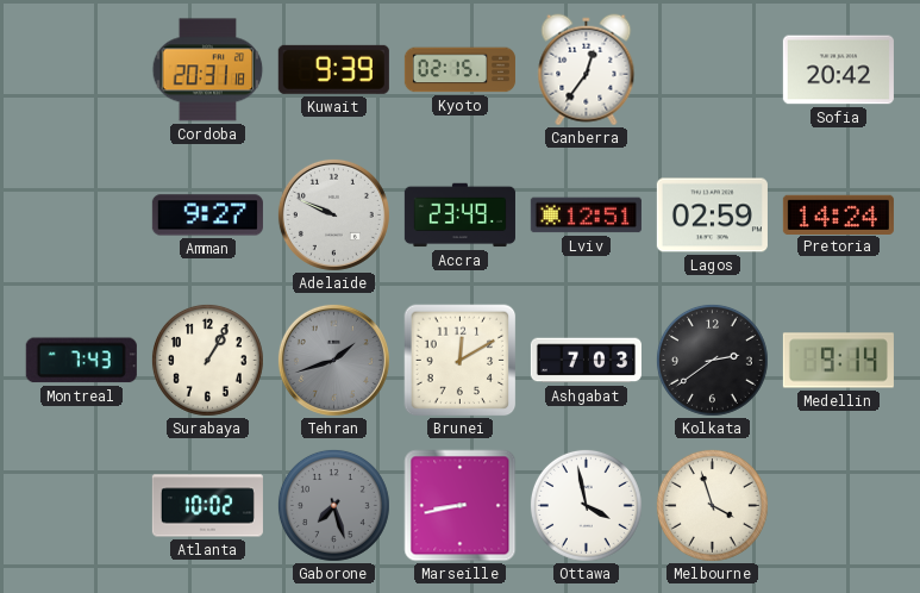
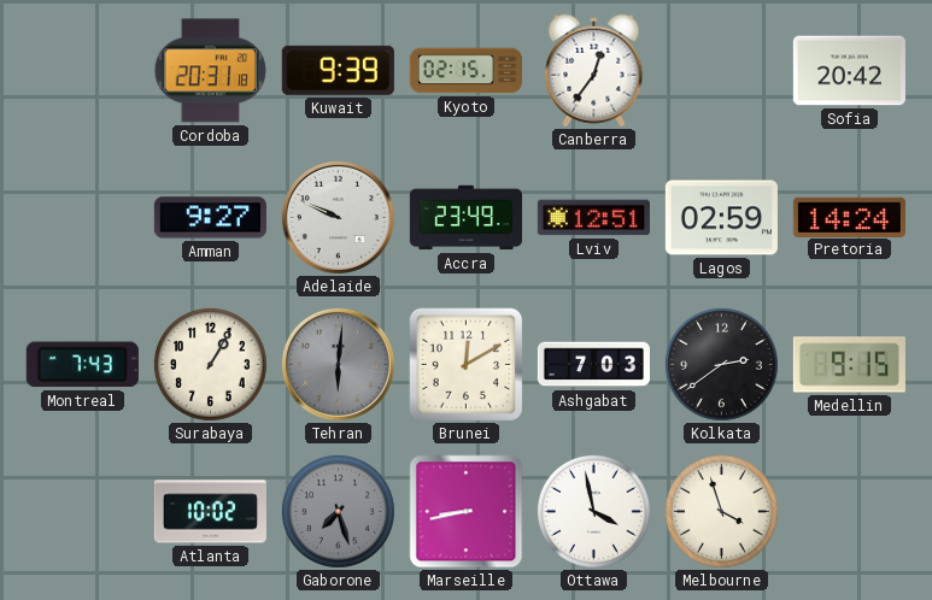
Tehran: 1:42 -> 6:01
Medellin: 9:14 -> 9:15
